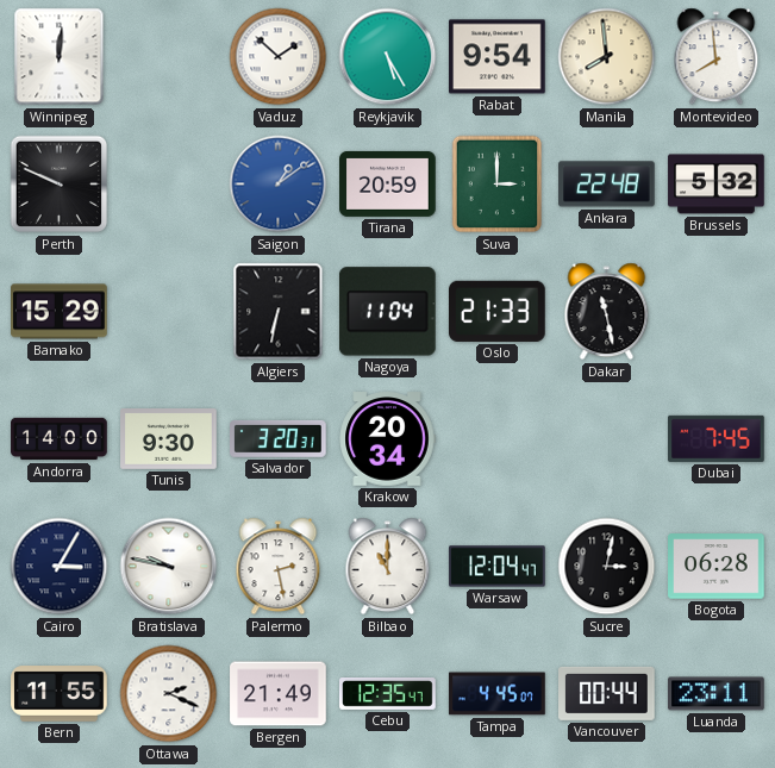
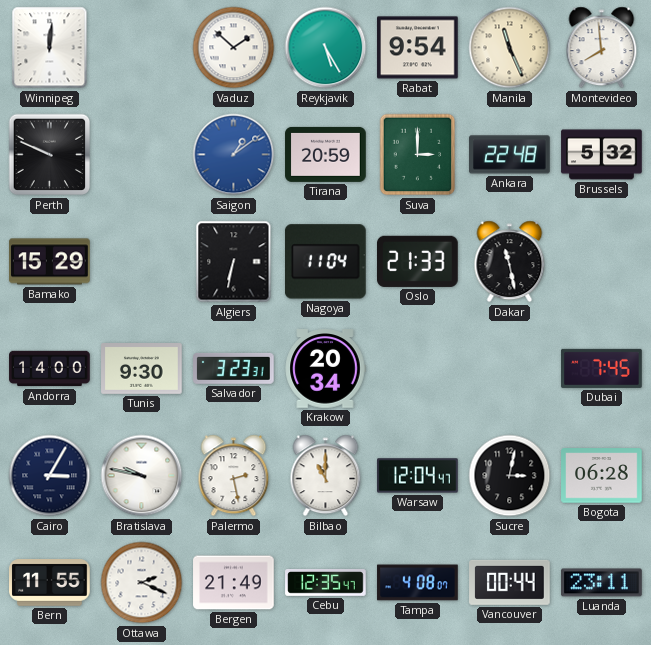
Manila: 7:59 -> 11:26
Salvador: 3:20 -> 3:23
Tampa: 4:45 -> 4:08
